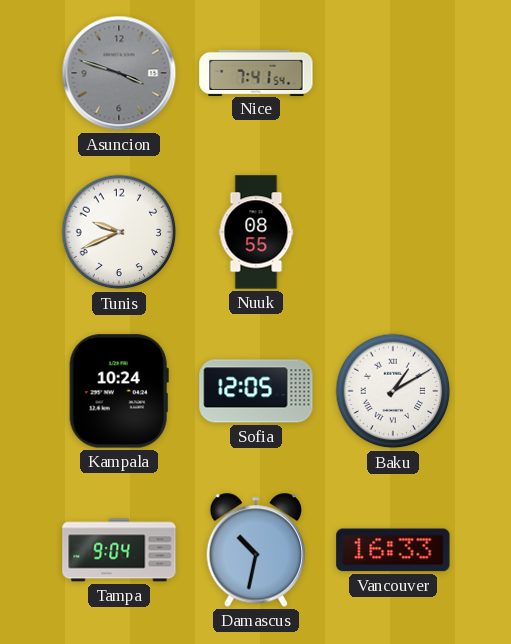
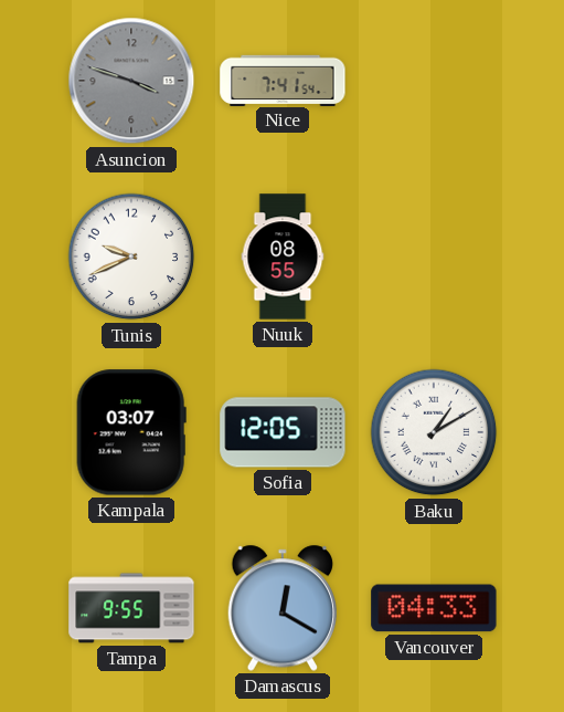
Kampala: 10:24 -> 03:07
Tampa: 9:04 -> 9:55
Damascus: 10:32 -> 12:20
Vancouver: 16:33 -> 04:33
